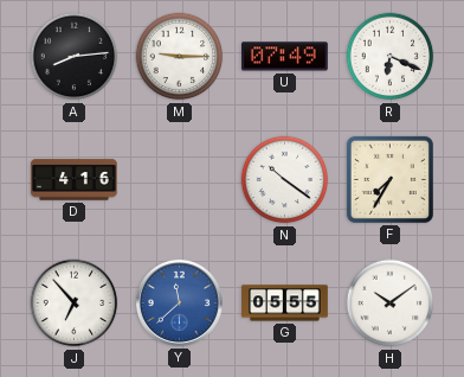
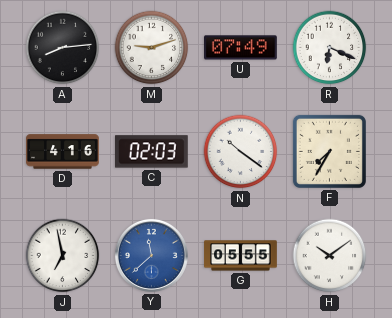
M: 9:15 -> 9:12
C: none -> 02:03
J: 6:53 -> 6:58
